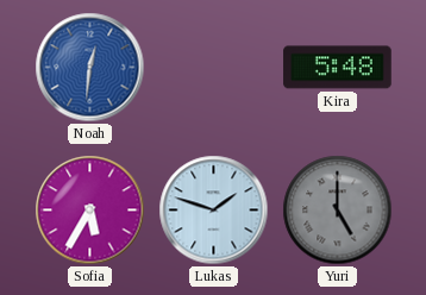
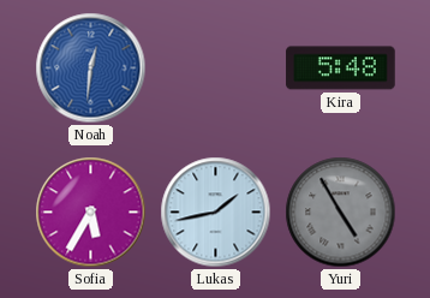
Lukas: 1:48 -> 1:43
Yuri: 5:00 -> 4:55
